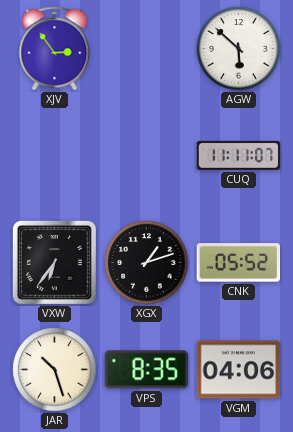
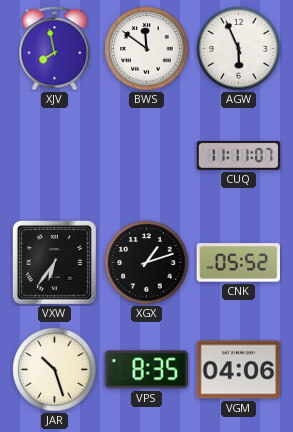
XJV: 2:54 -> 7:58
BWS: none -> 11:51
AGW: 5:52 -> 5:56
